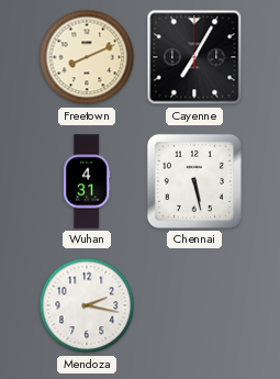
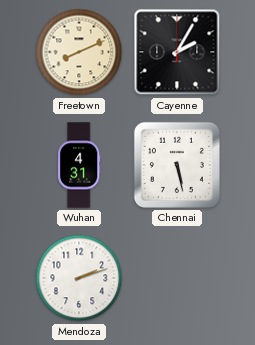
Cayenne: 7:05 -> 2:05
Mendoza: 2:17 -> 2:12
